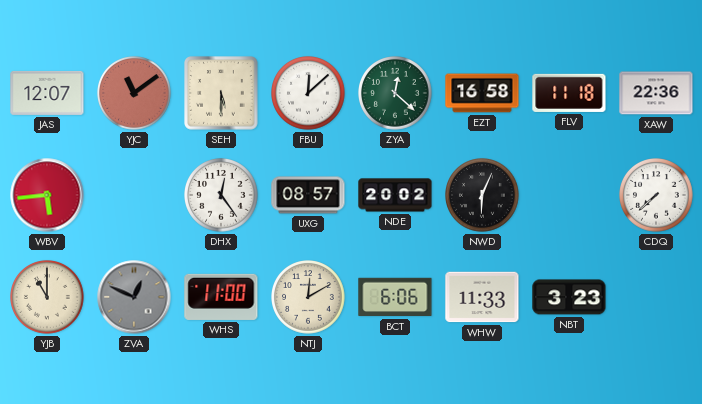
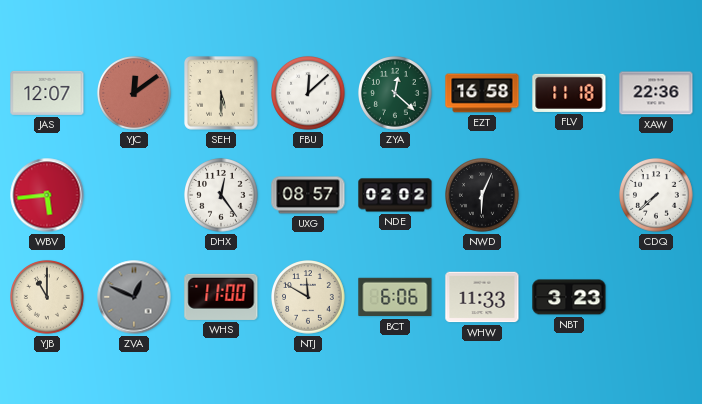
YJC: 11:09 -> 12:09
NDE: 20:02 -> 02:02
NTJ: 12:10 -> 11:50
